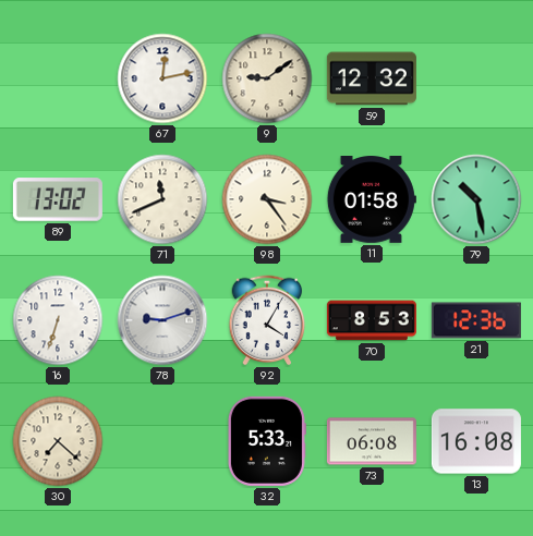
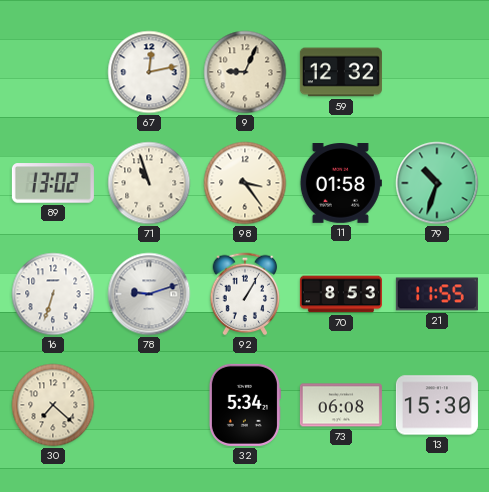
9: 9:09 -> 9:04
71: 11:41 -> 10:57
79: 10:28 -> 10:33
92: 4:05 -> 1:05
21: 12:36 -> 11:55
32: 5:33 -> 5:34
13: 16:08 -> 15:30
